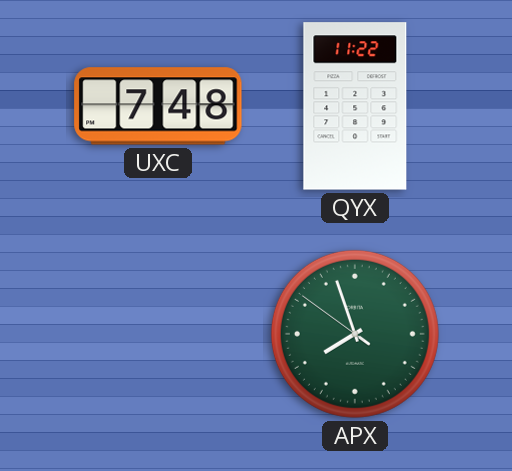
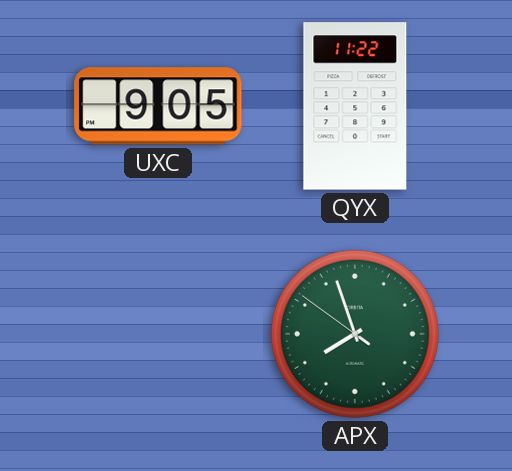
UXC: 7:48 -> 9:05
